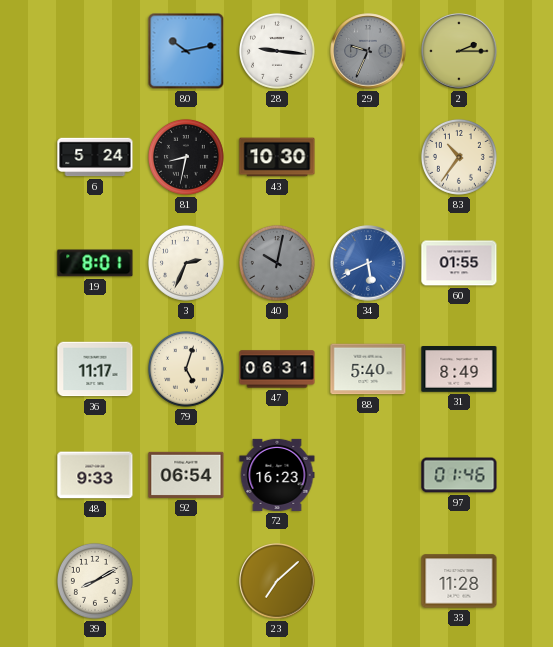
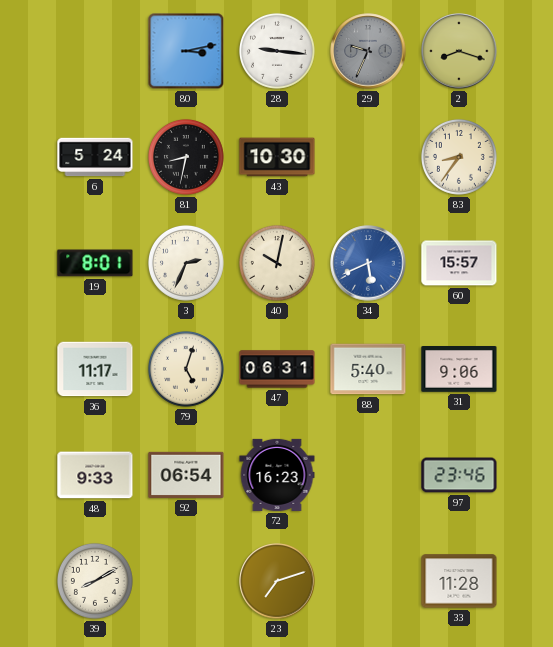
80: 10:13 -> 3:13
2: 2:15 -> 8:18
83: 10:36 -> 8:36
40 dial: grey -> cream
60: 01:55 -> 15:57
31: 8:49 -> 9:06
97: 01:46 -> 23:46
23: 7:08 -> 7:12
